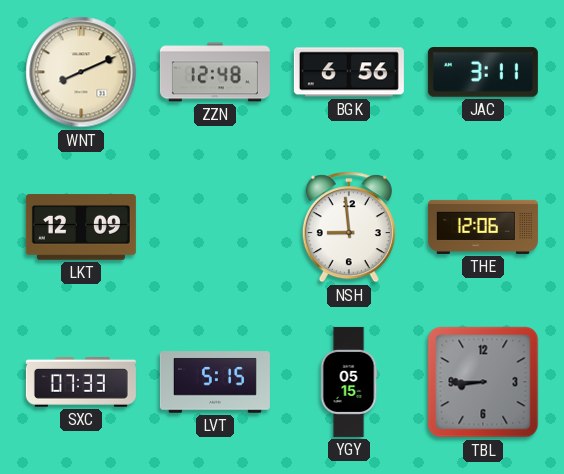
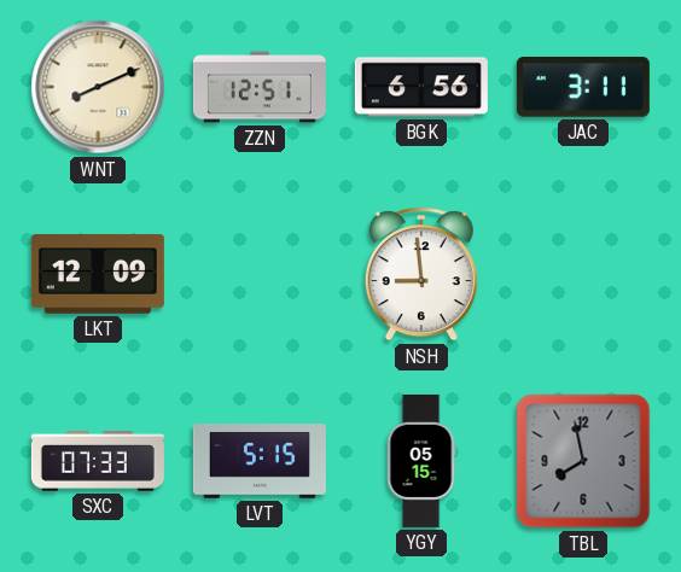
ZZN: 12:48 -> 12:51
THE: 12:06 -> none
TBL: 8:45 -> 7:58
